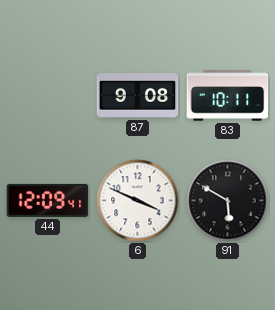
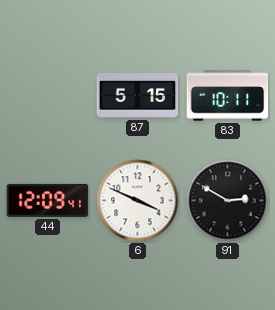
87: 9:08 -> 5:15
91: 5:50 -> 2:50
